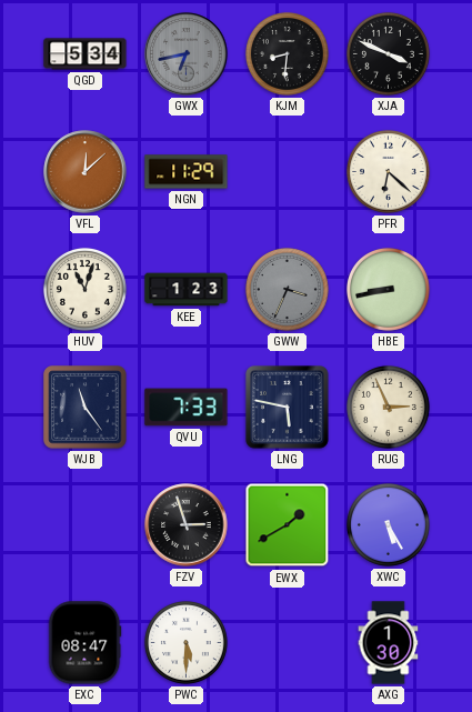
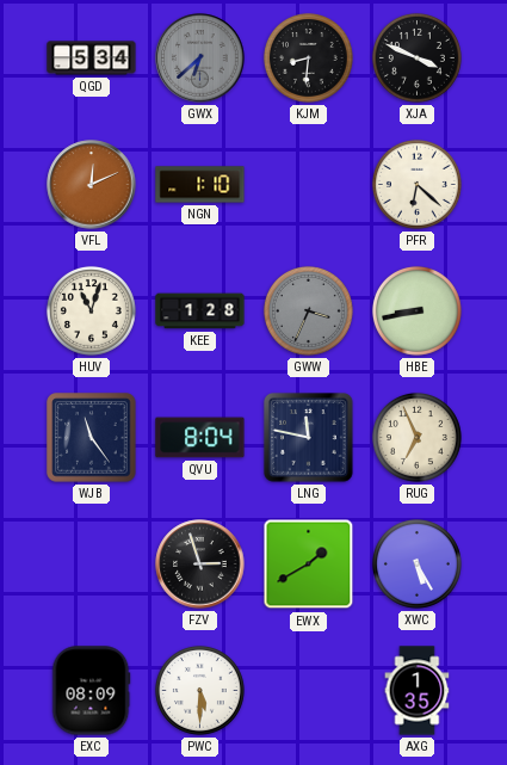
GWX: 6:43 -> 6:38
VFL: 12:08 -> 12:11
NGN: 11:29 -> 1:10
KEE: 1:23 -> 1:28
QVU: 7:33 -> 8:04
LNG: 5:47 -> 11:47
RUG: 2:56 -> 6:56
EXC: 08:47 -> 08:09
AXG: 1:30 -> 1:35
